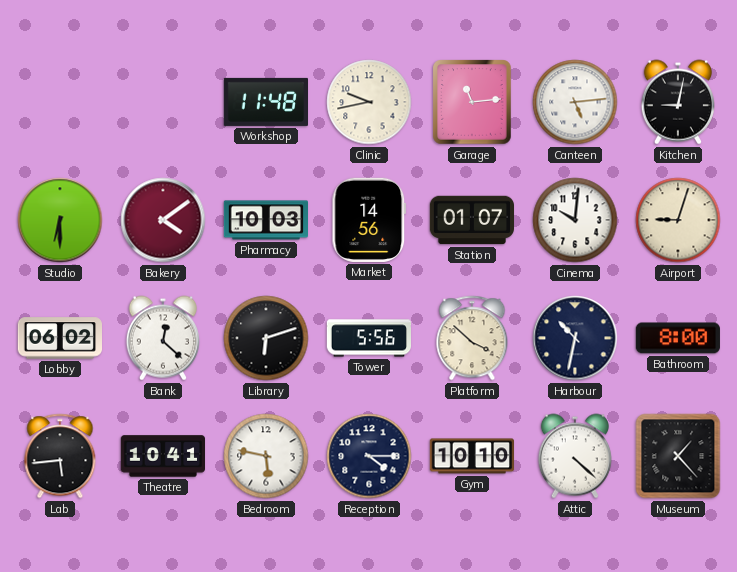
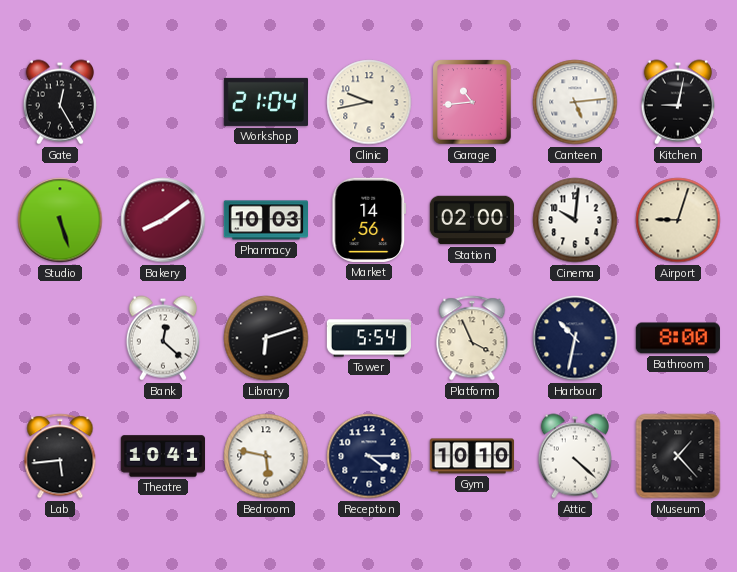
Gate: none -> 12:25
Workshop: 11:48 -> 21:04
Garage: 11:14 -> 10:44
Studio: 6:30 -> 5:27
Bakery: 4:09 -> 8:09
Station: 01:07 -> 02:00
Lobby: 06:02 -> none
Tower: 5:56 -> 5:54
Platform: 3:52 -> 3:56
